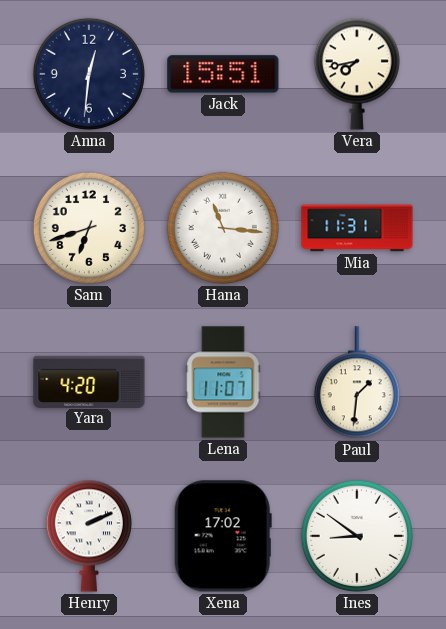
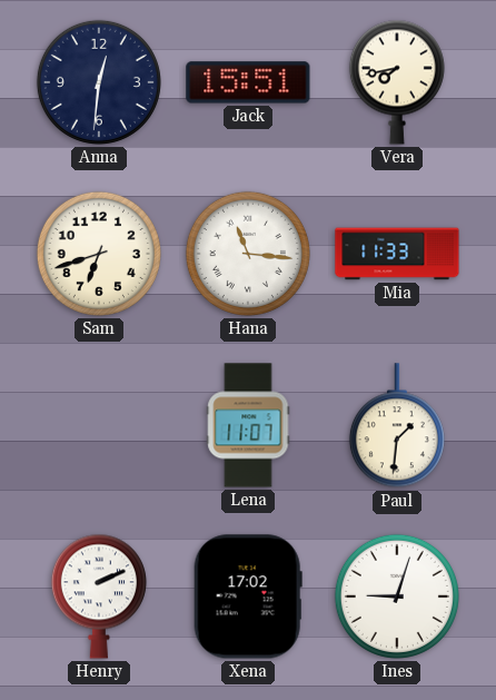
Mia: 11:31 -> 11:33
Yara: 4:20 -> none
Ines: 8:51 -> 9:03
